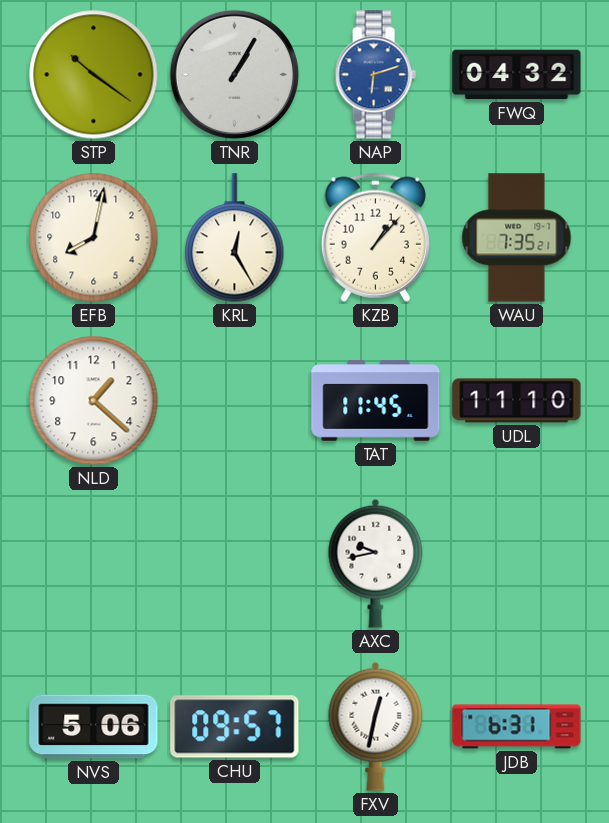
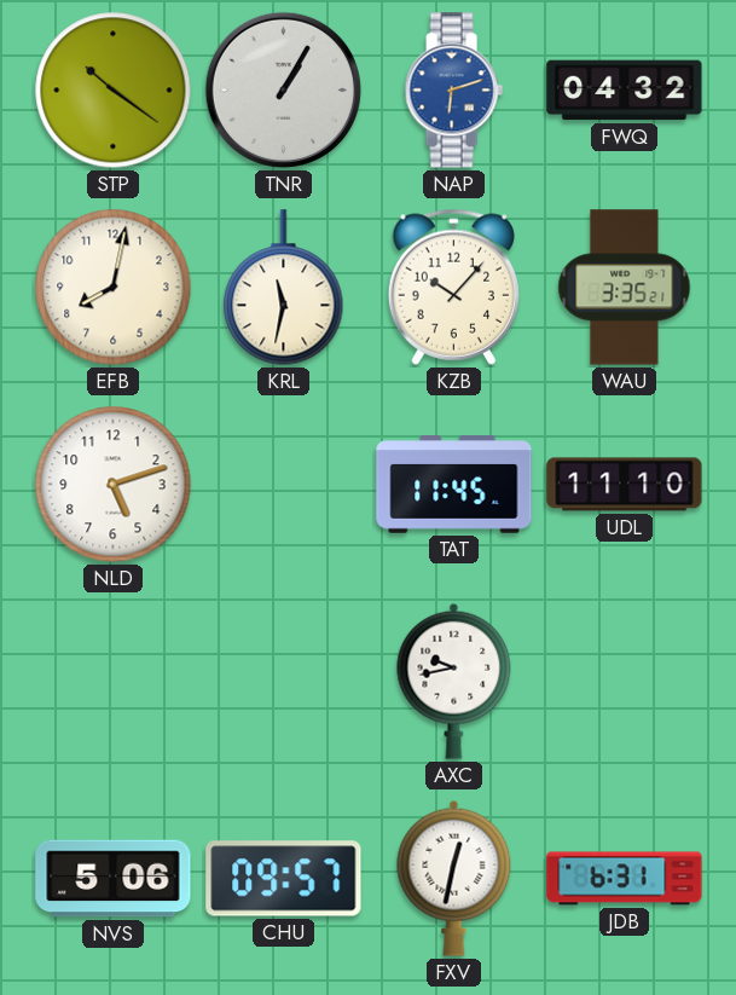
KRL: 12:25 -> 11:32
KZB: 1:07 -> 10:07
WAU: 7:35 -> 3:35
NLD: 1:22 -> 5:12
